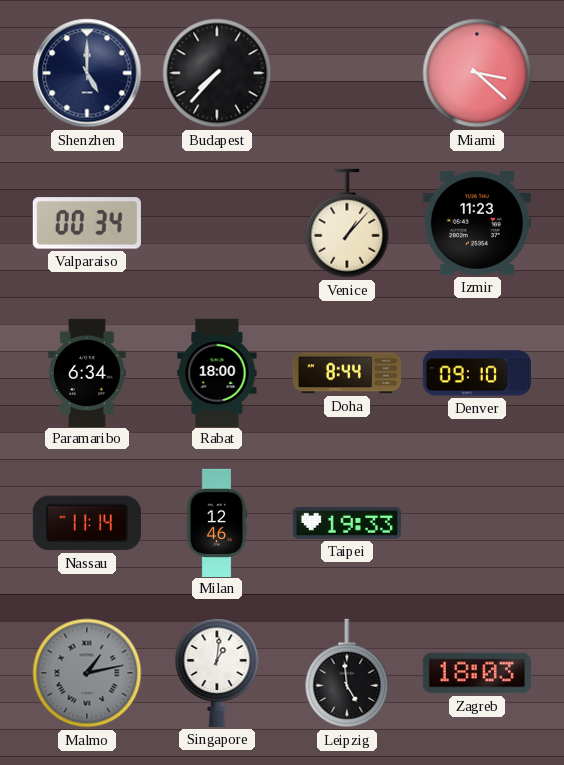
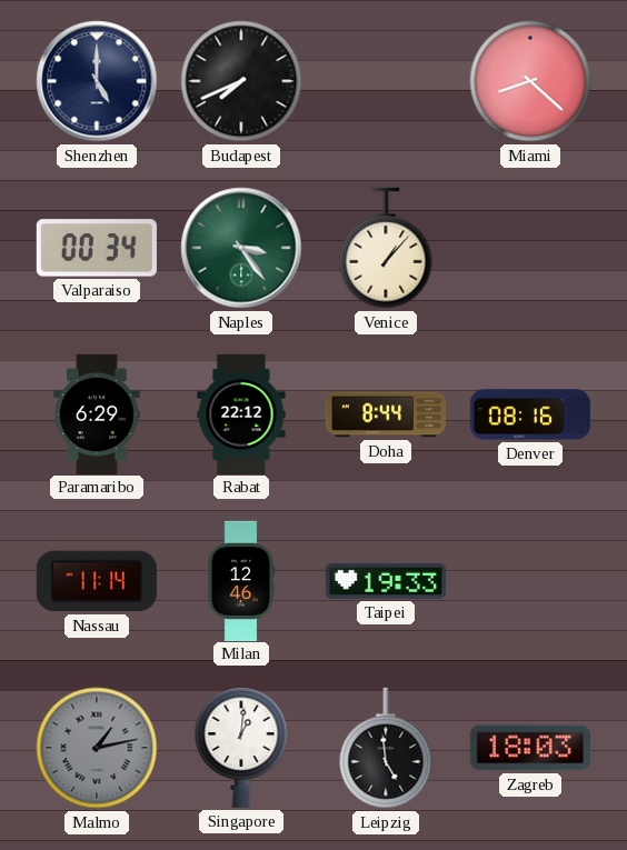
Budapest: 7:37 -> 7:41
Miami: 3:22 -> 8:22
Naples: none -> 3:24
Izmir: 11:23 -> none
Paramaribo: 6:34 -> 6:29
Rabat: 18:00 -> 22:12
Denver: 09:10 -> 08:16
